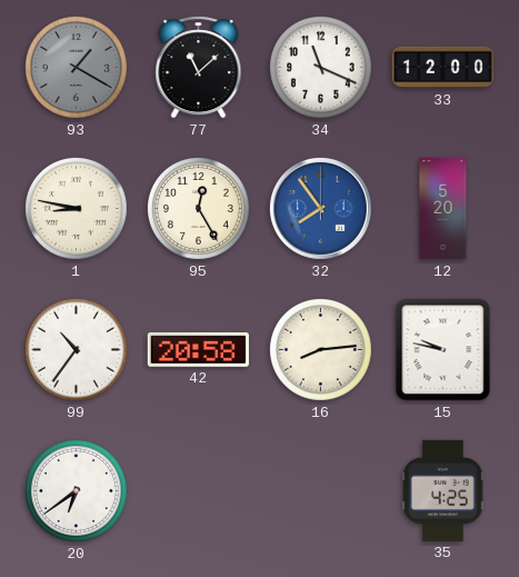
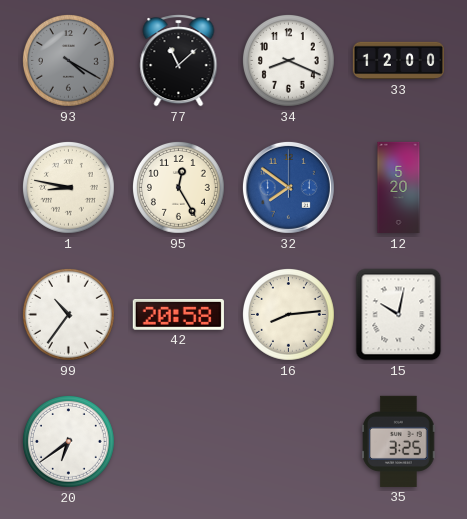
93: 1:20 -> 4:20
34: 11:19 -> 8:19
32: 7:54 -> 7:51
15: 9:47 -> 10:02
35: 4:25 -> 3:25
